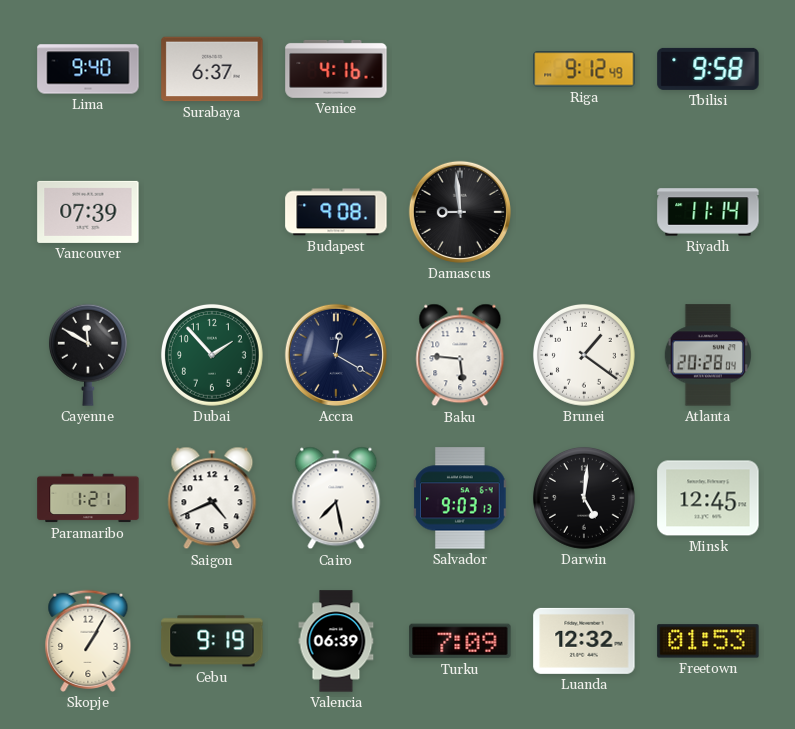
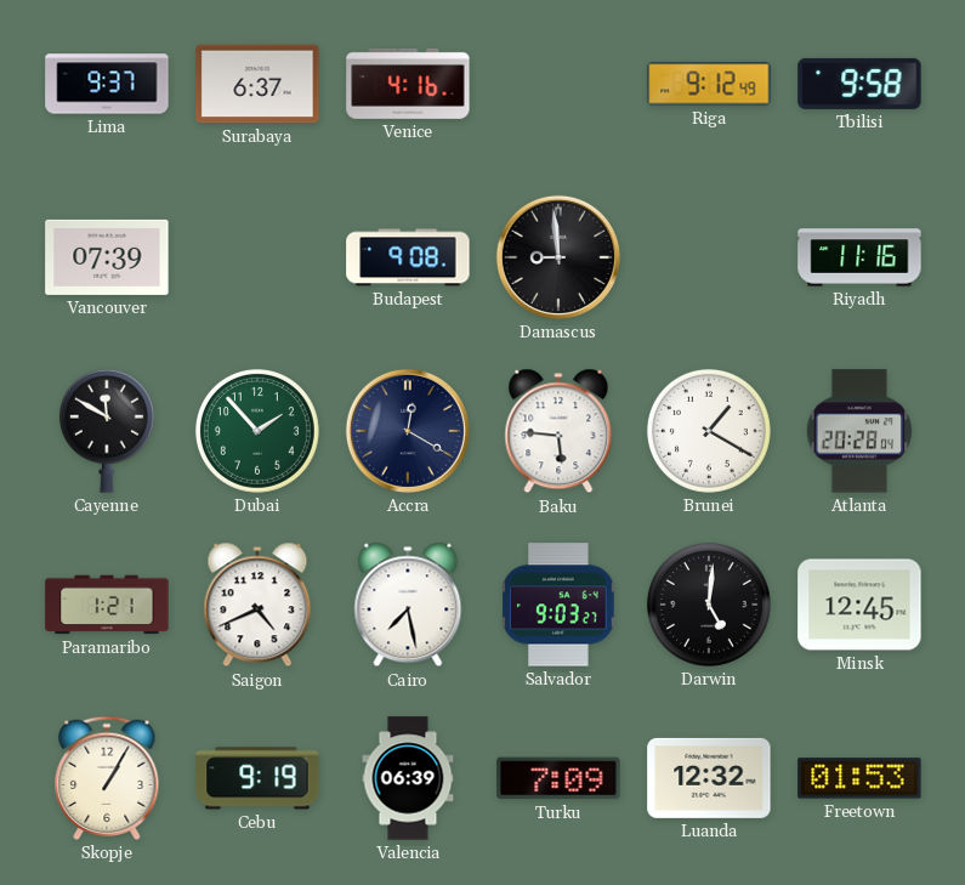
Lima: 9:40 -> 9:37
Riyadh: 11:14 -> 11:16
Brunei: 1:21 -> 1:20
Salvador: 9:03:13 -> 9:03:27
